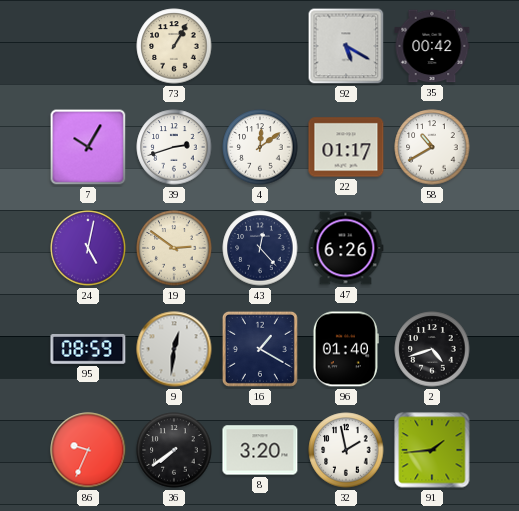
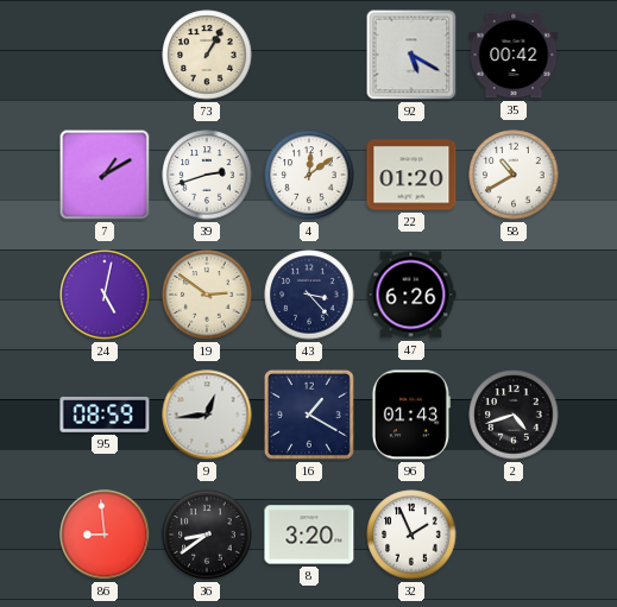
7: 10:05 -> 1:10
22: 01:17 -> 01:20
43: 12:23 -> 3:23
9: 12:31 -> 12:44
96: 01:40 -> 01:43
86: 9:34 -> 8:59
36: 7:39 -> 8:39
32: 1:58 -> 1:56
91: 1:44 -> none
